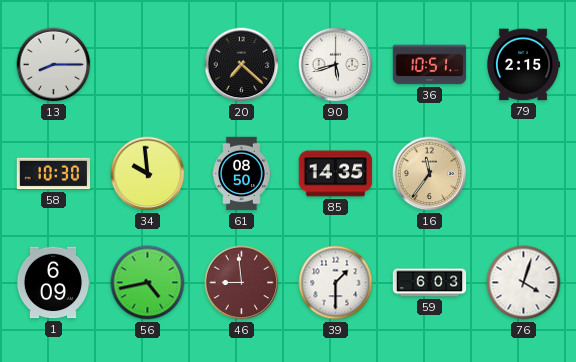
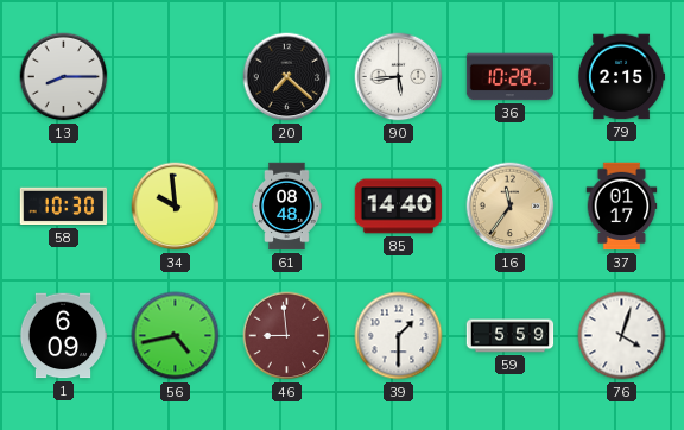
90: 5:42 -> 5:44
36: 10:51 -> 10:28
61: 08:50 -> 08:48
85: 14:35 -> 14:40
37: none -> 01:17
59: 6:03 -> 5:59
